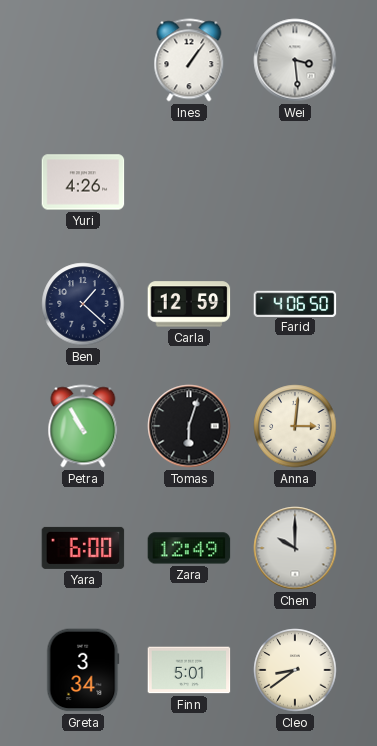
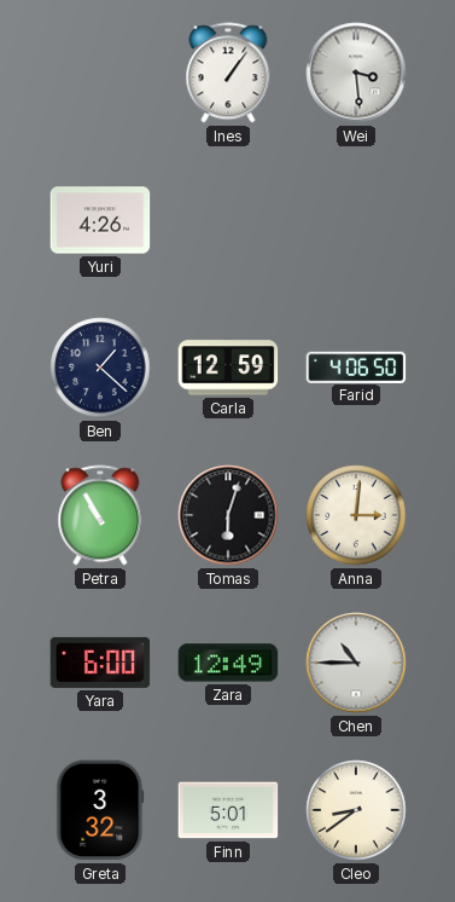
Chen: 10:00 -> 10:45
Greta: 3:34 -> 3:32
